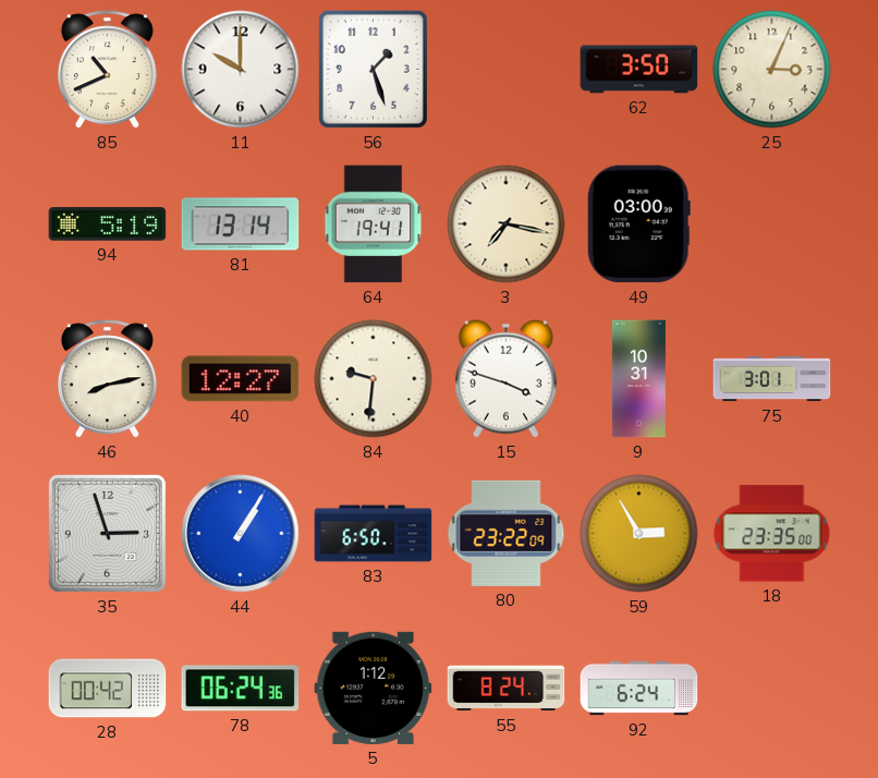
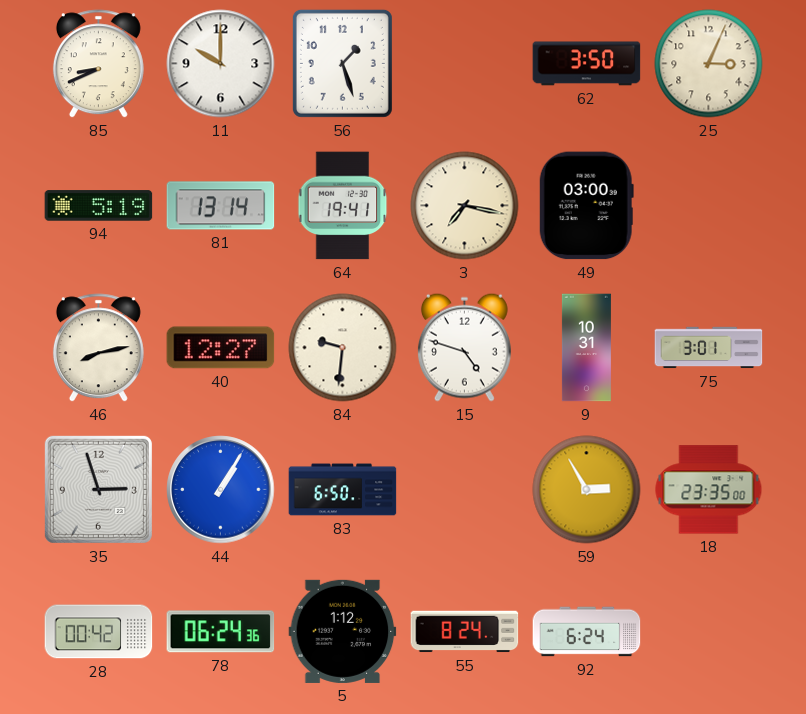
85: 10:41 -> 8:41
15: 3:48 -> 4:48
80: 23:22 -> none
